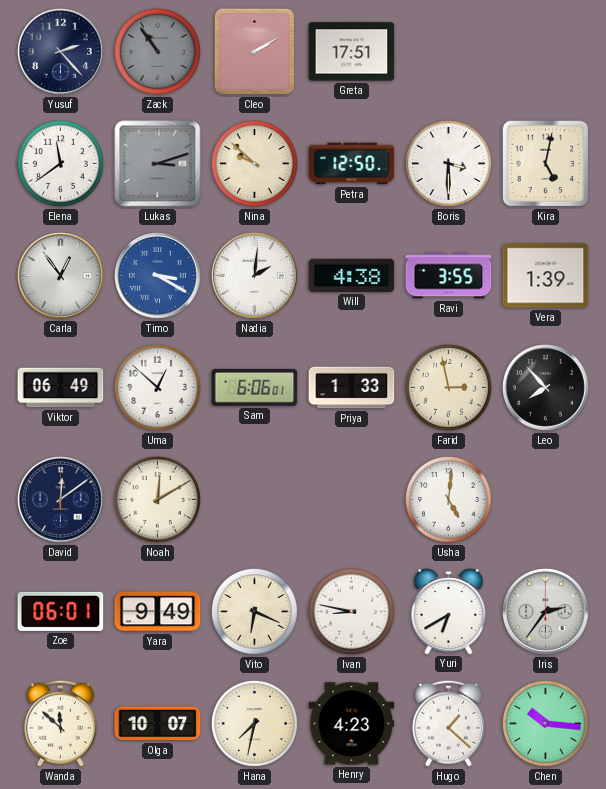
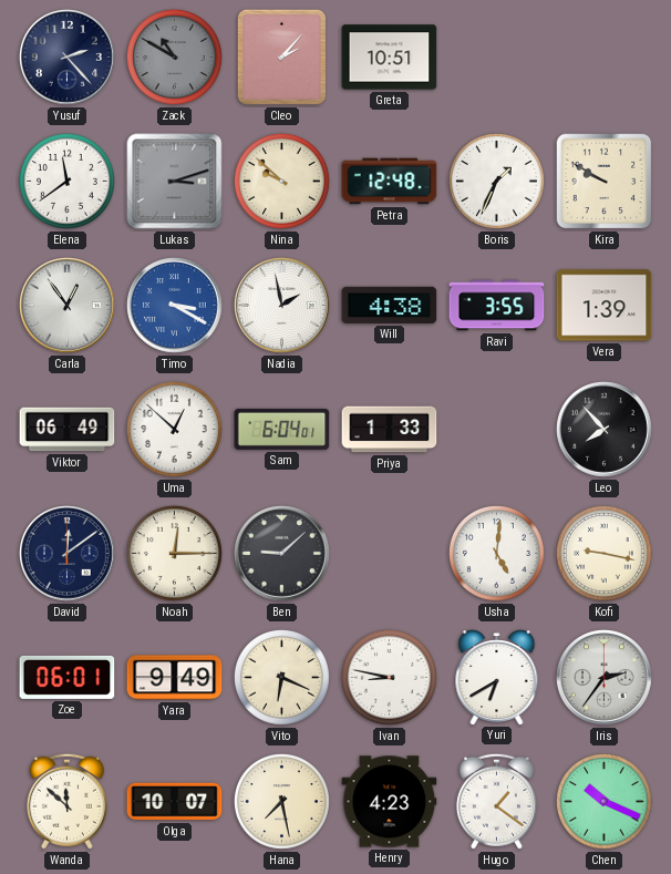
Zack: 10:54 -> 10:50
Cleo: 2:10 -> 2:07
Greta: 17:51 -> 10:51
Petra: 12:50 -> 12:48
Boris: 3:30 -> 1:34
Kira: 5:02 -> 9:50
Nadia: 2:01 -> 1:58
Sam: 6:06 -> 6:04
Farid: 2:58 -> none
Noah: 12:10 -> 12:15
Ben: none -> 9:08
Kofi: none -> 9:17
Hana: 7:32 -> 7:28
Hugo: 1:22 -> 1:21
Chen: 10:16 -> 10:19
